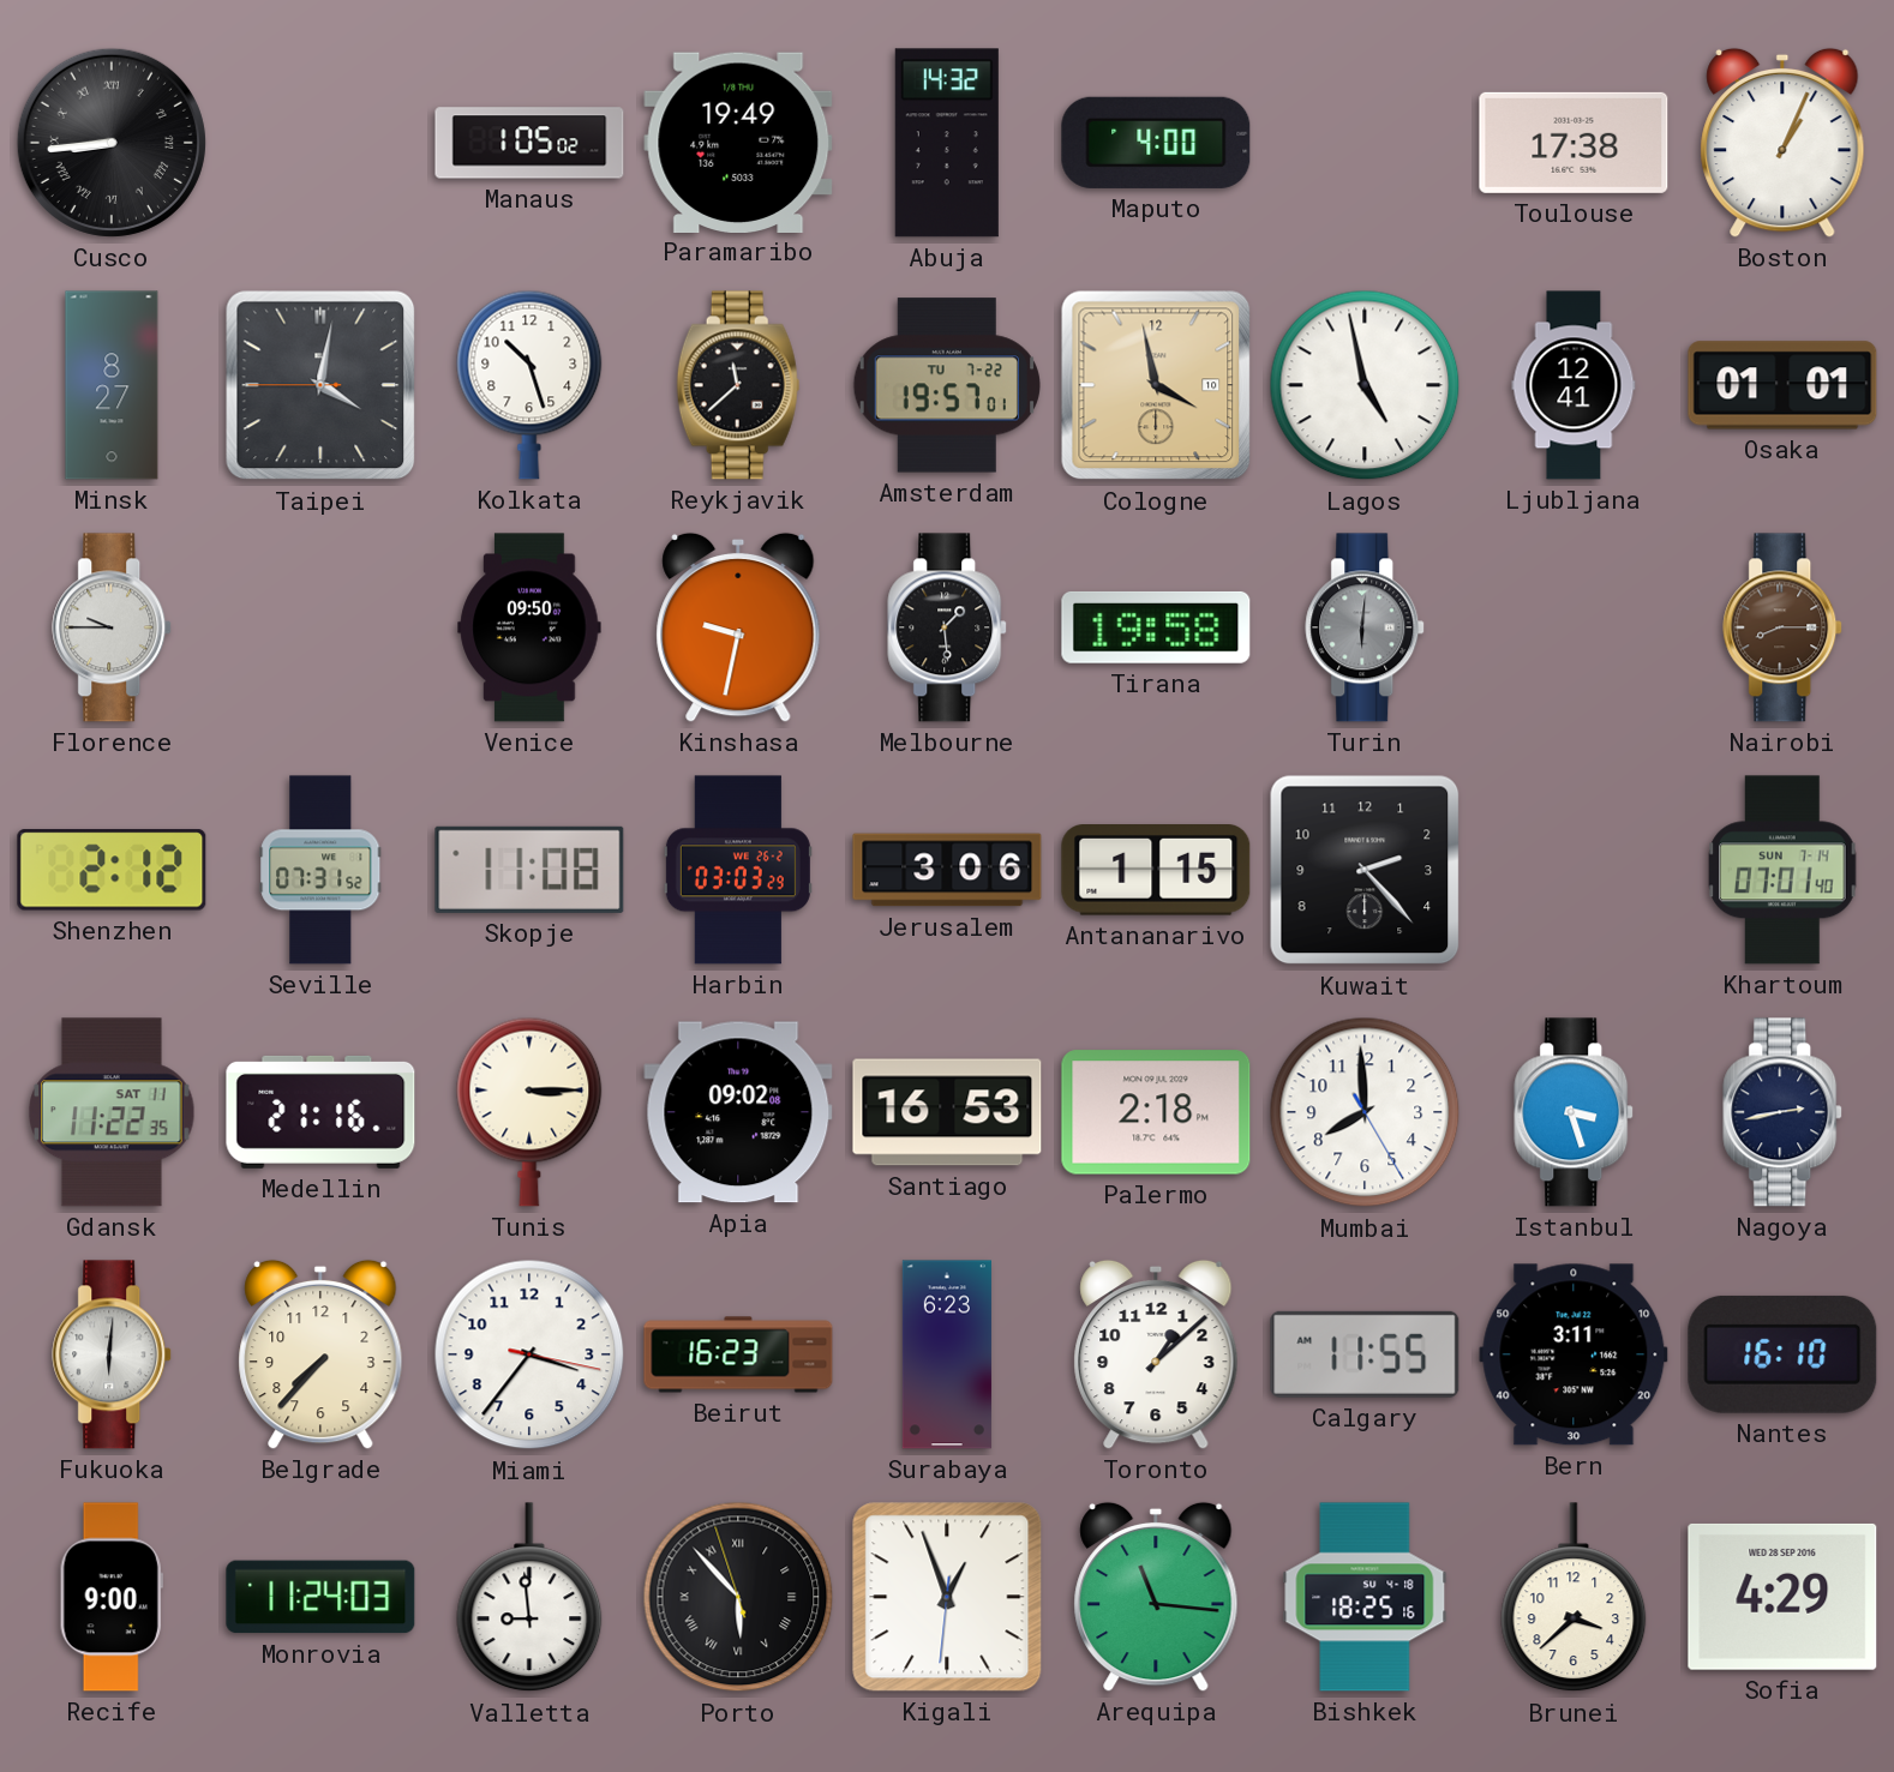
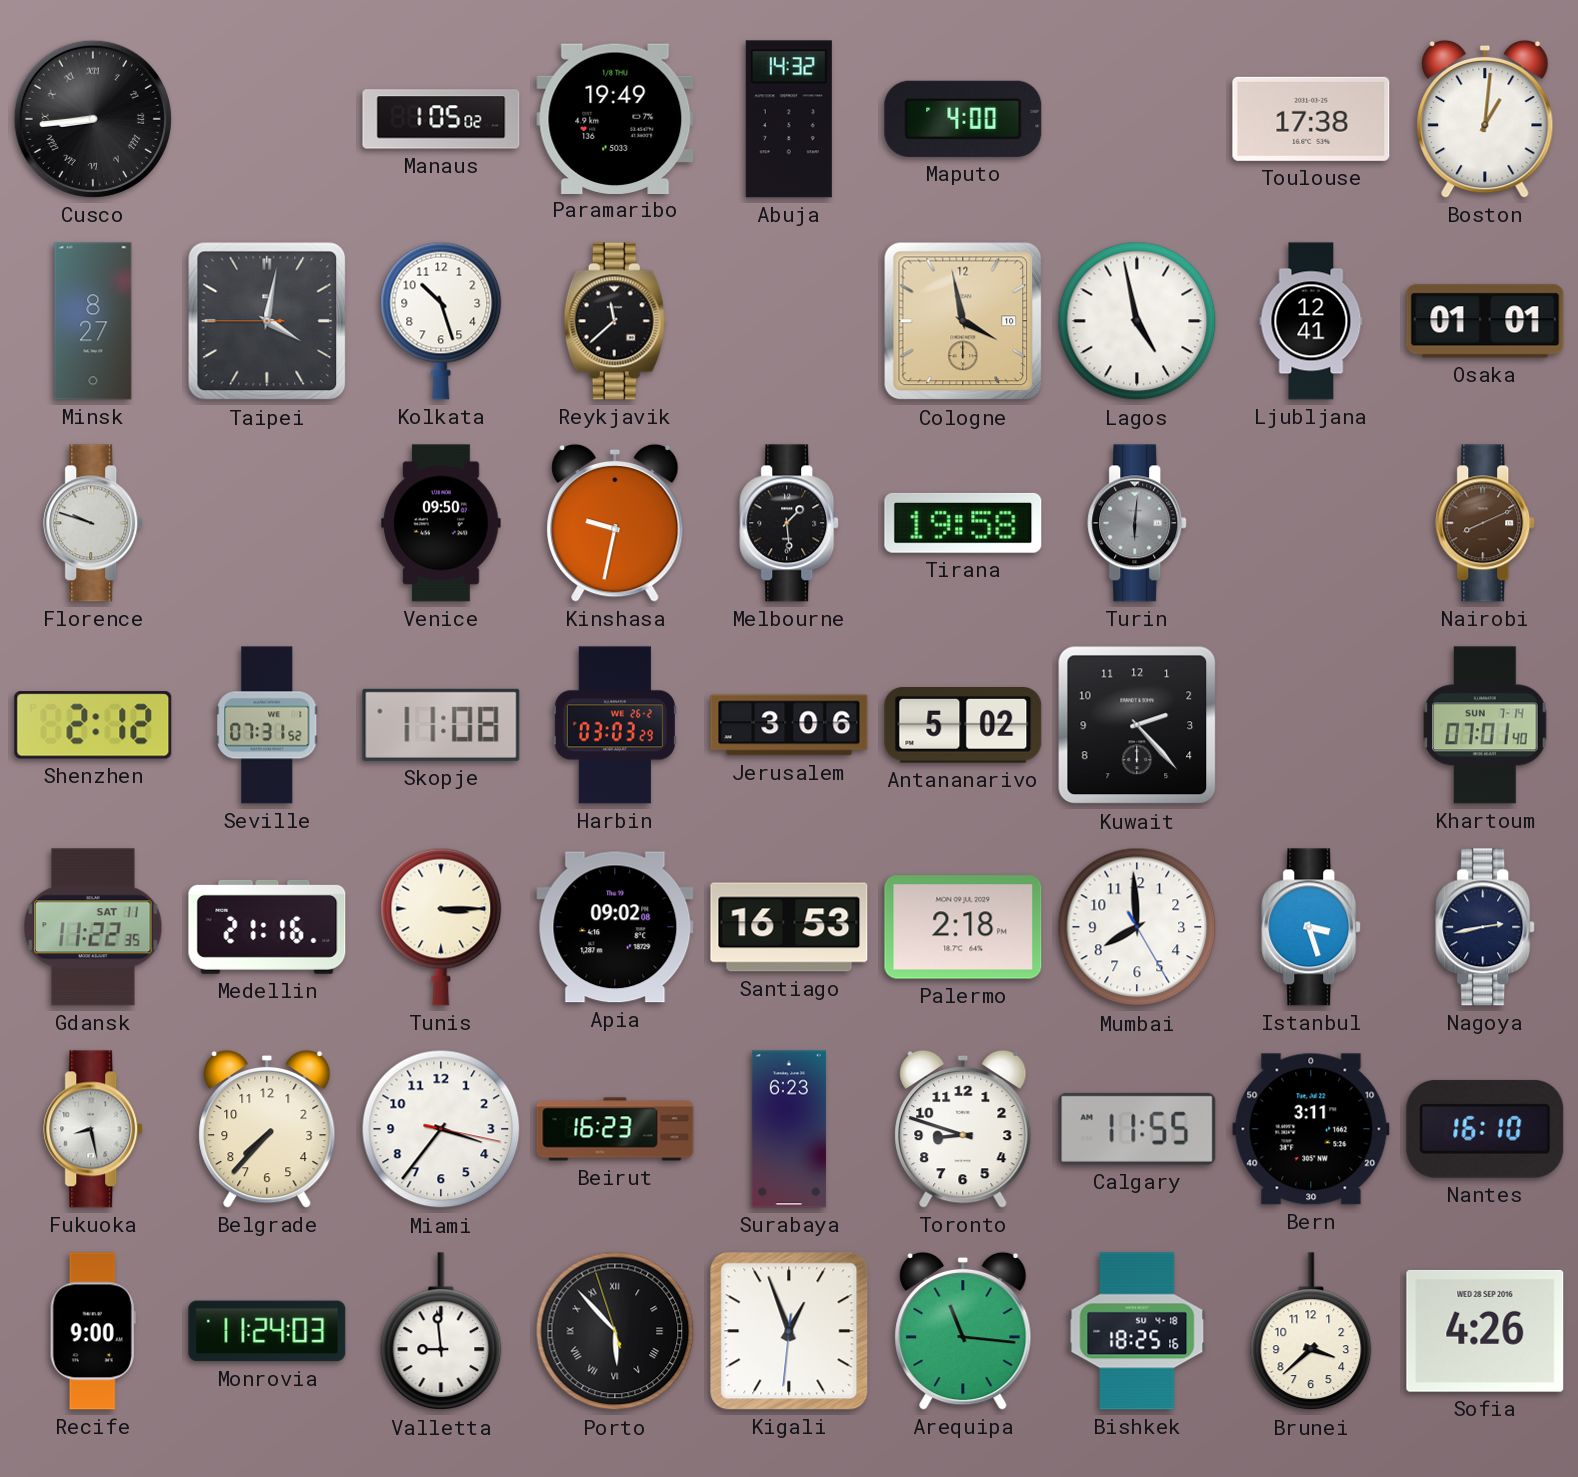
Boston: 1:04 -> 1:01
Amsterdam: 19:57 -> none
Florence: 9:45 -> 9:48
Nairobi: 8:15 -> 8:11
Antananarivo: 1:15 -> 5:02
Fukuoka: 6:01 -> 8:28
Toronto: 1:08 -> 8:48
Sofia: 4:29 -> 4:26
